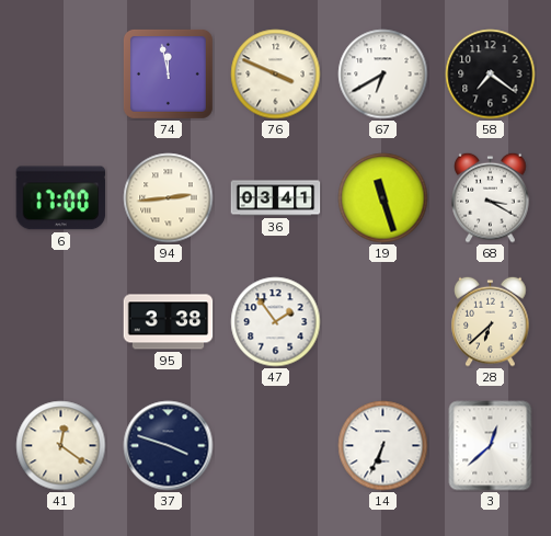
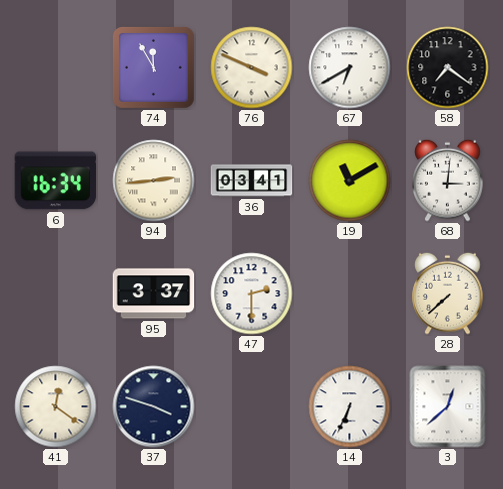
74: 11:58 -> 11:55
6: 17:00 -> 16:34
19: 11:27 -> 11:10
68: 3:20 -> 3:01
95: 3:38 -> 3:37
47: 1:54 -> 2:30
28: 6:38 -> 7:38
